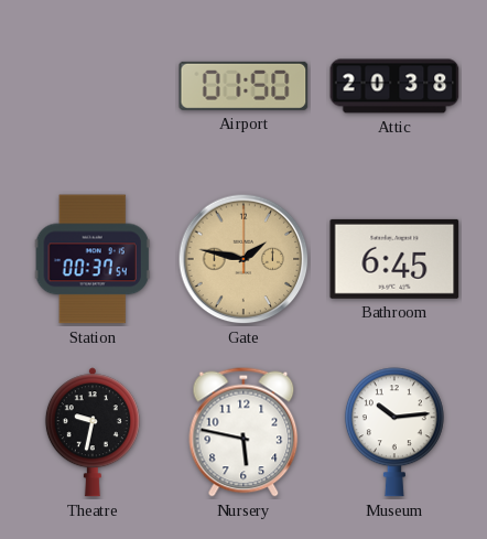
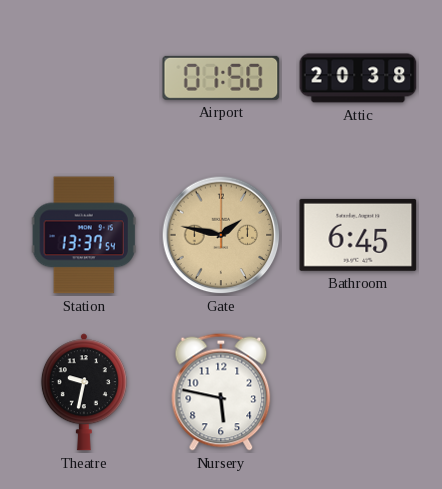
Station: 00:37 -> 13:37
Museum: 10:14 -> none
